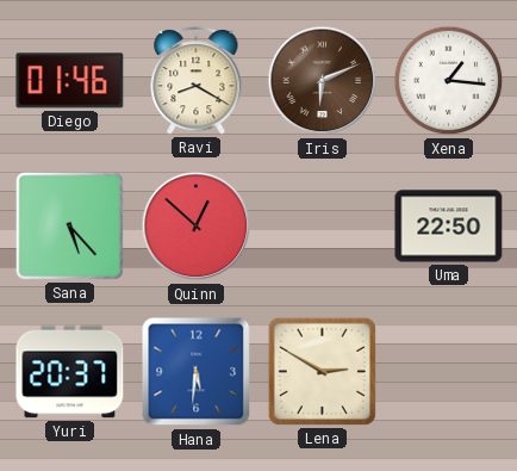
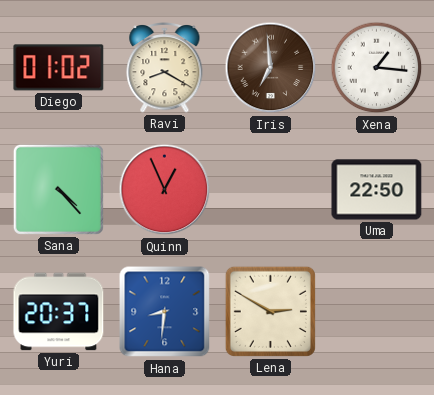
Diego: 01:46 -> 01:02
Iris: 6:11 -> 6:59
Sana: 5:23 -> 4:23
Quinn: 12:52 -> 12:56
Hana: 5:31 -> 8:31
